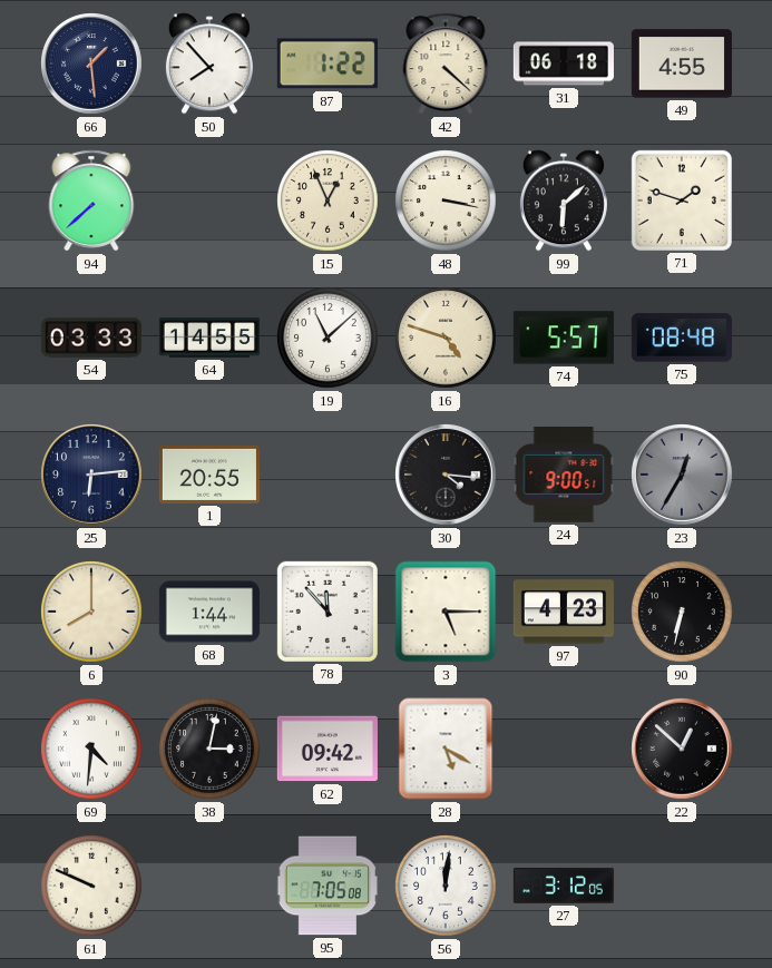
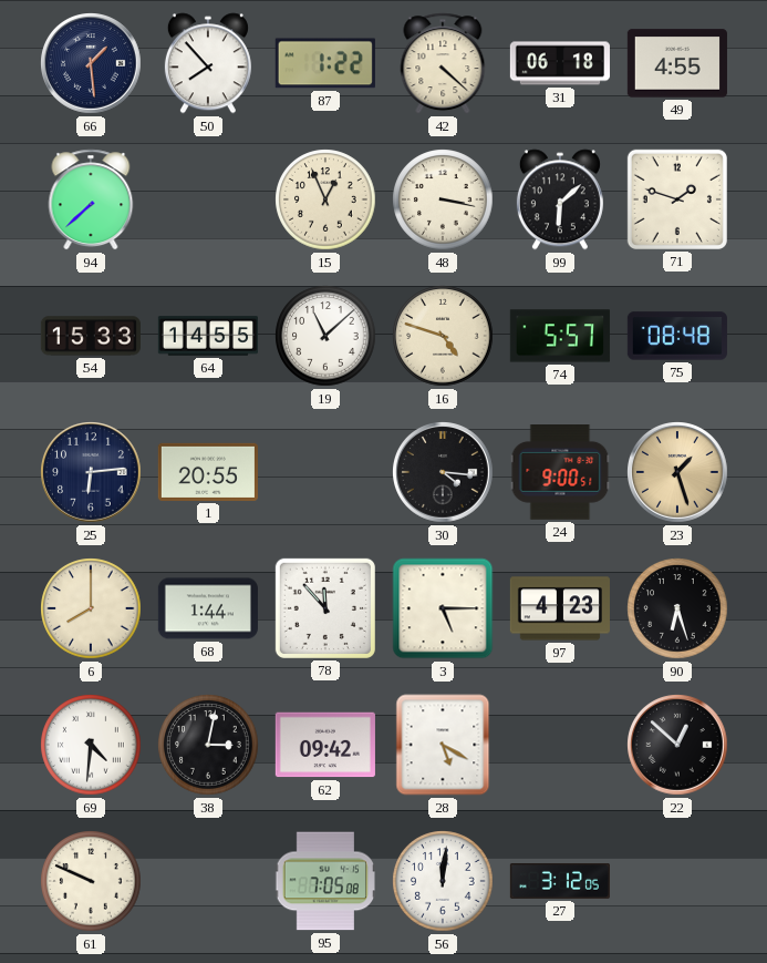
54: 03:33 -> 15:33
23: 12:35 -> 1:27
23 dial: grey -> champagne
90: 6:32 -> 6:27
